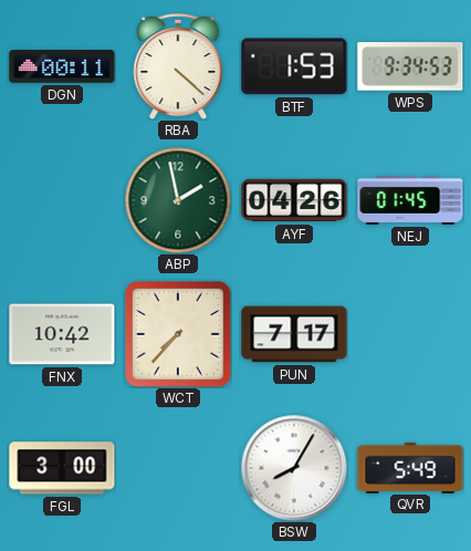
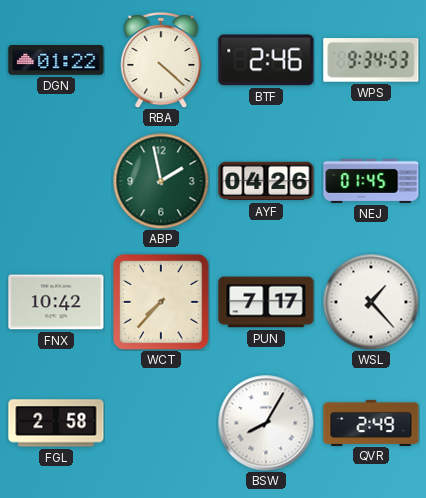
DGN: 00:11 -> 01:22
BTF: 1:53 -> 2:46
WSL: none -> 1:23
FGL: 3:00 -> 2:58
QVR: 5:49 -> 2:49
